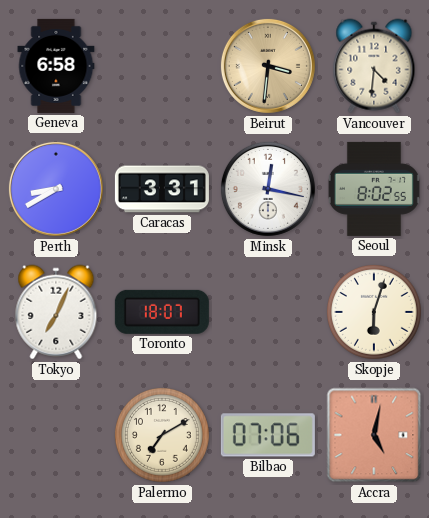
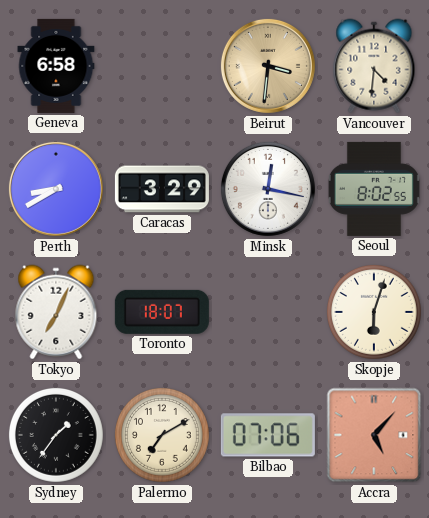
Caracas: 3:31 -> 3:29
Sydney: none -> 1:36
Accra: 5:02 -> 5:07
